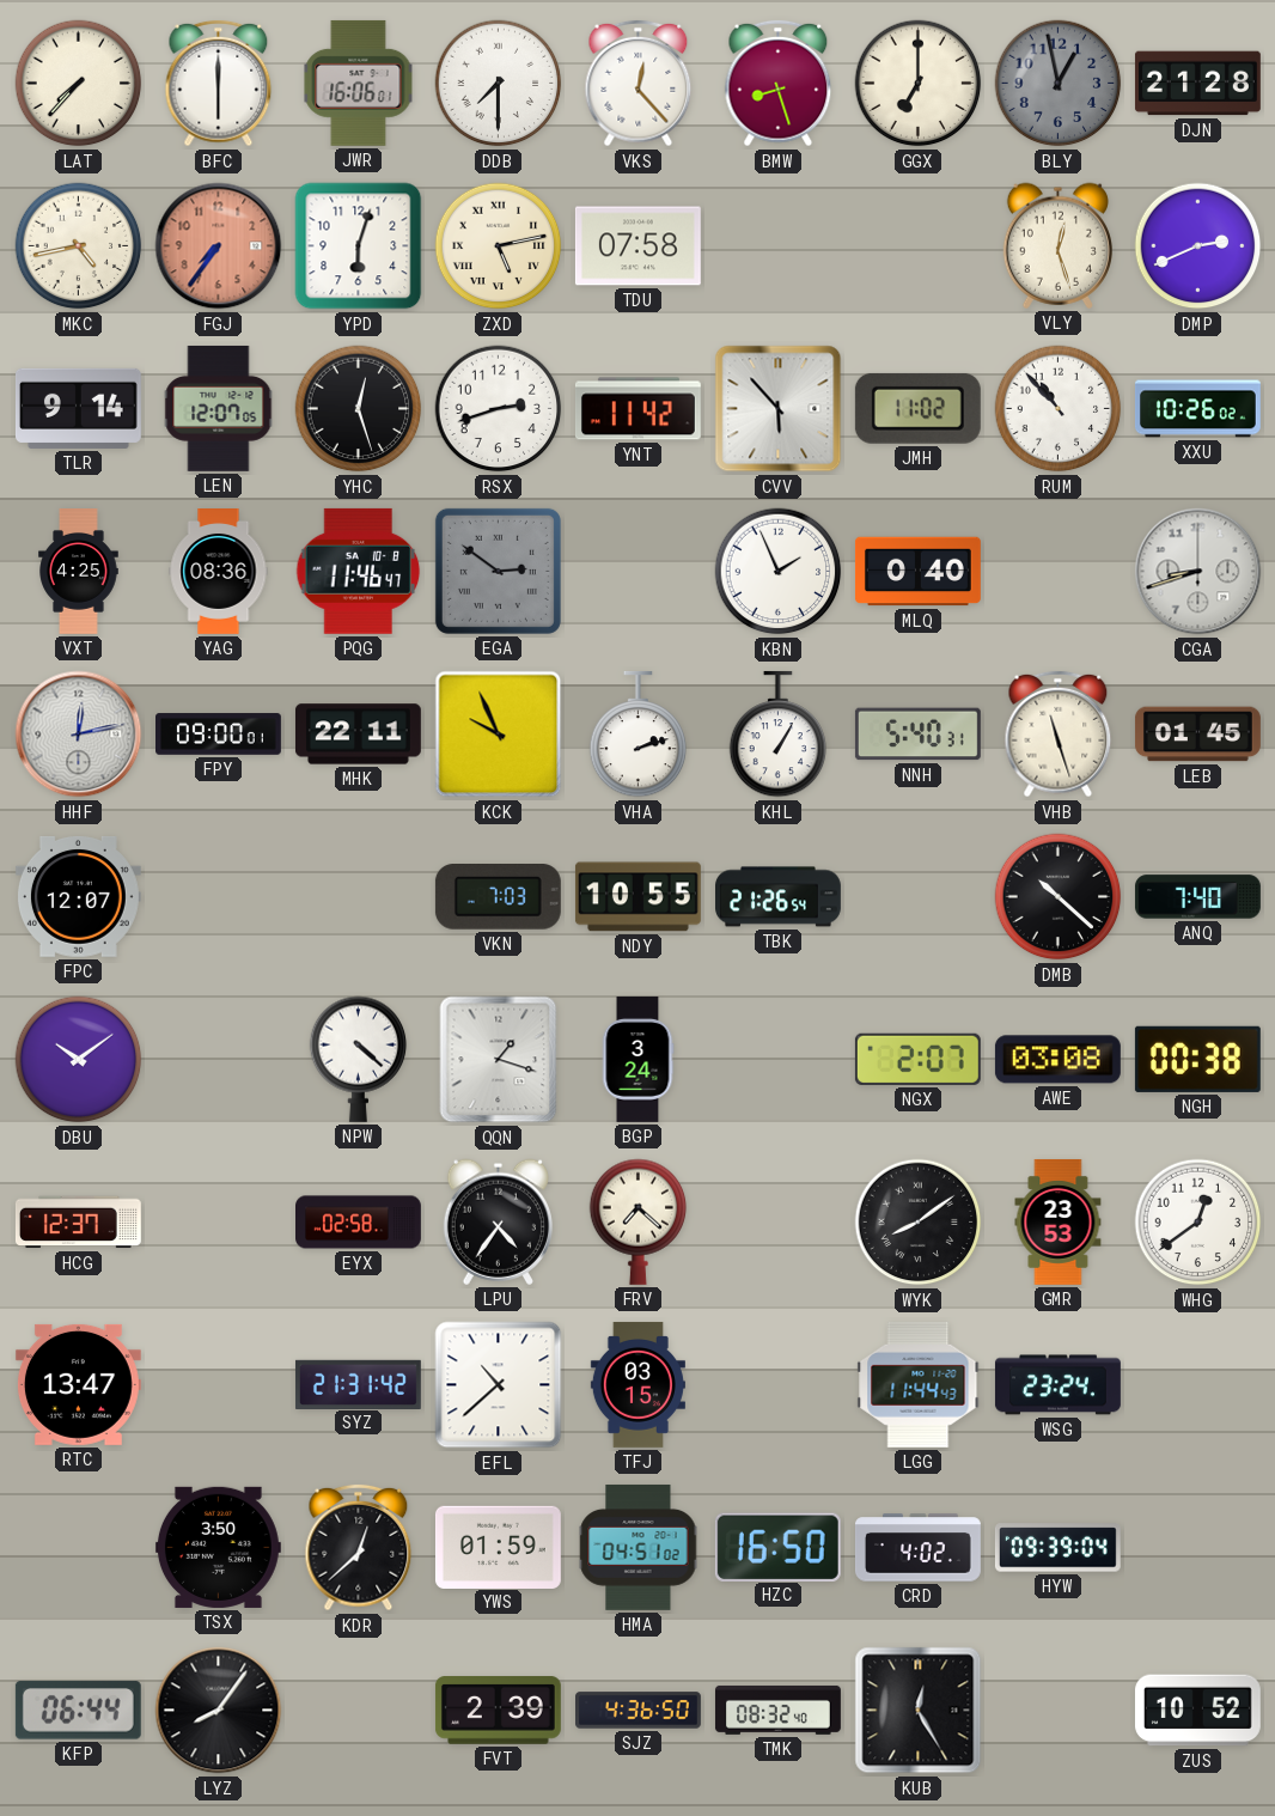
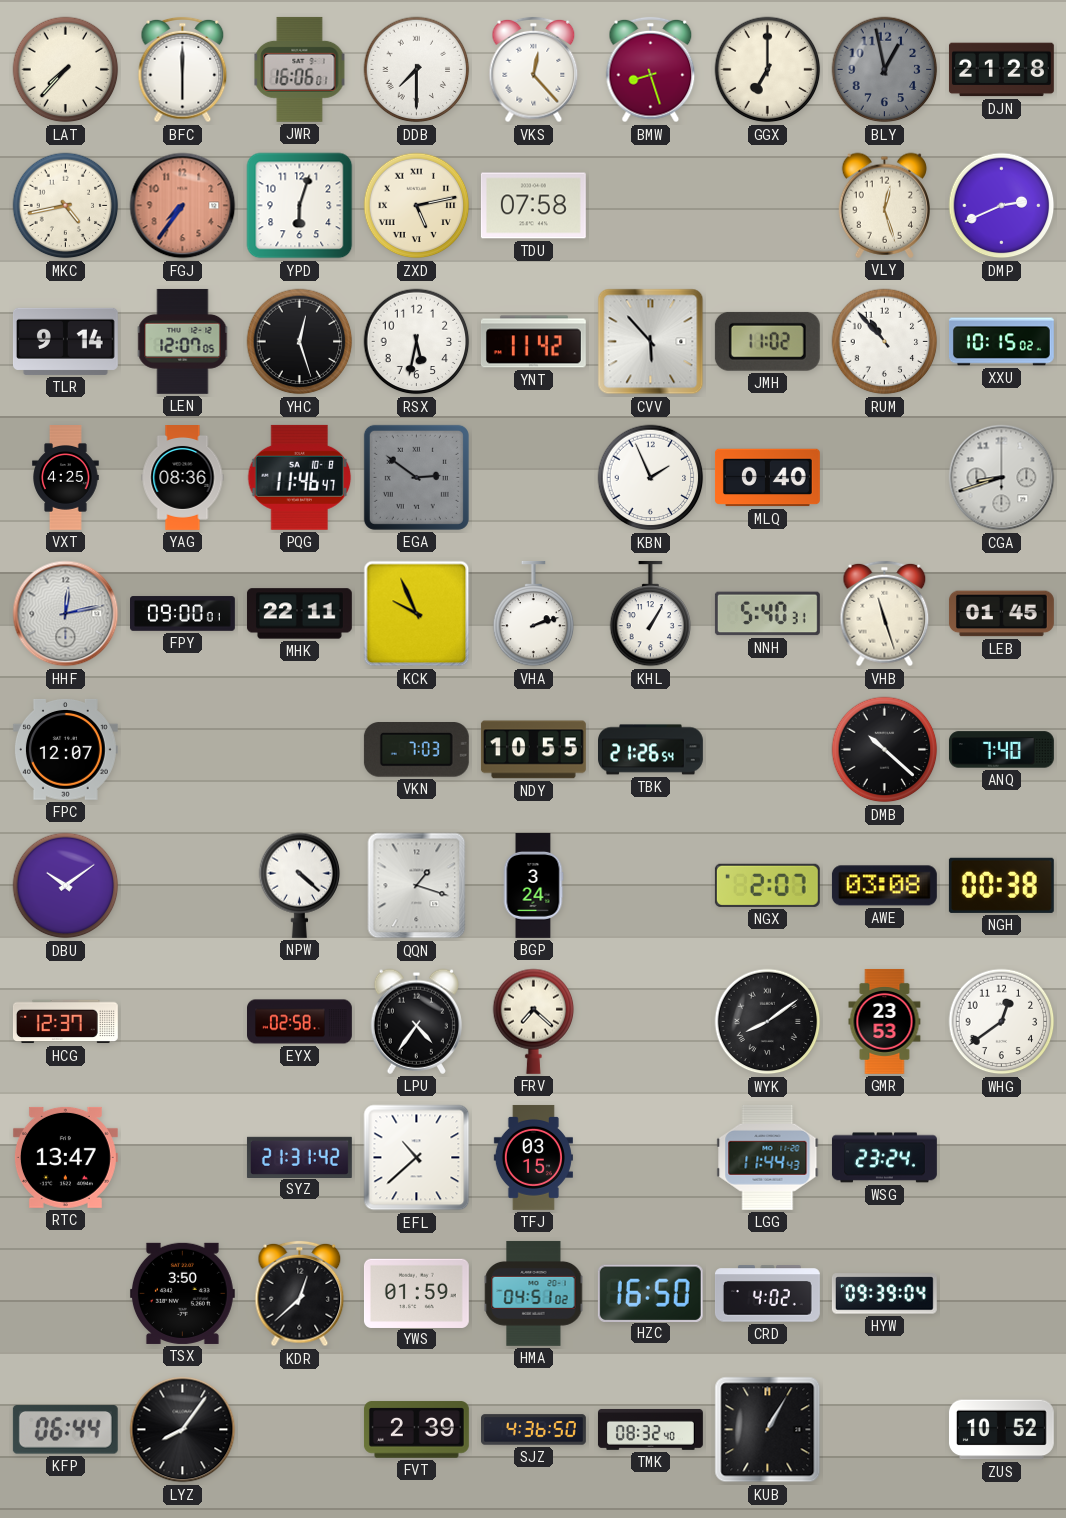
RSX: 2:42 -> 5:32
XXU: 10:26 -> 10:15
KUB: 12:25 -> 1:05
